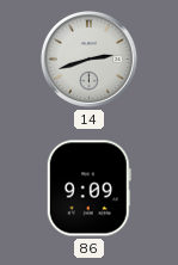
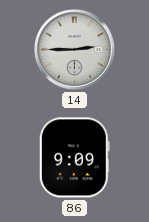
14: 2:42 -> 2:45
